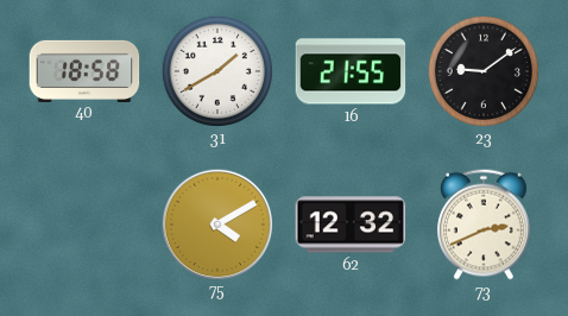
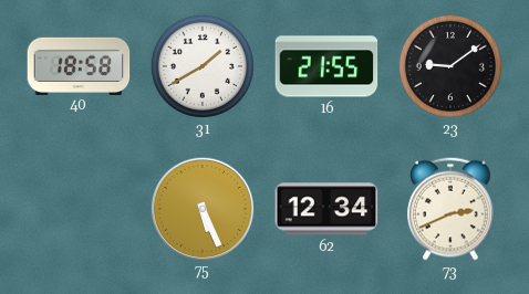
75: 4:10 -> 5:26
62: 12:32 -> 12:34
